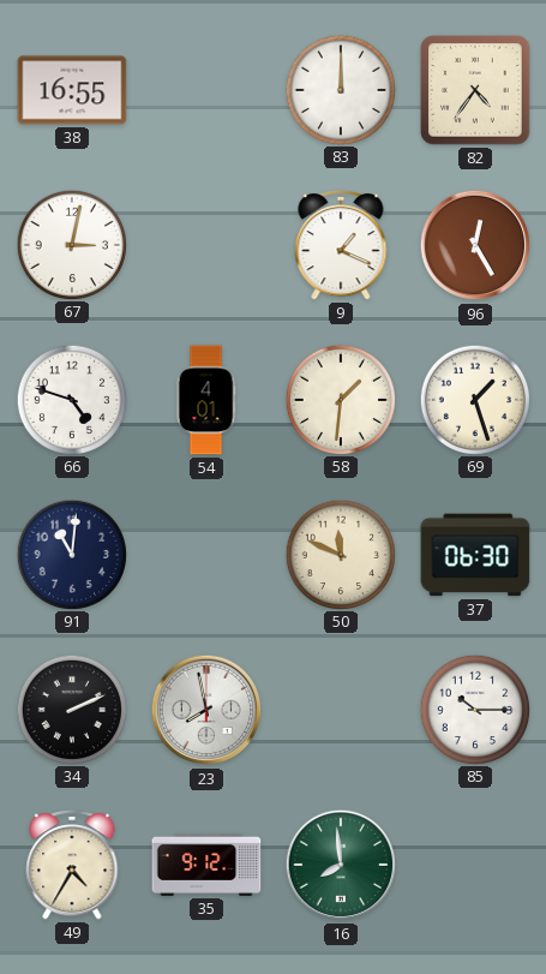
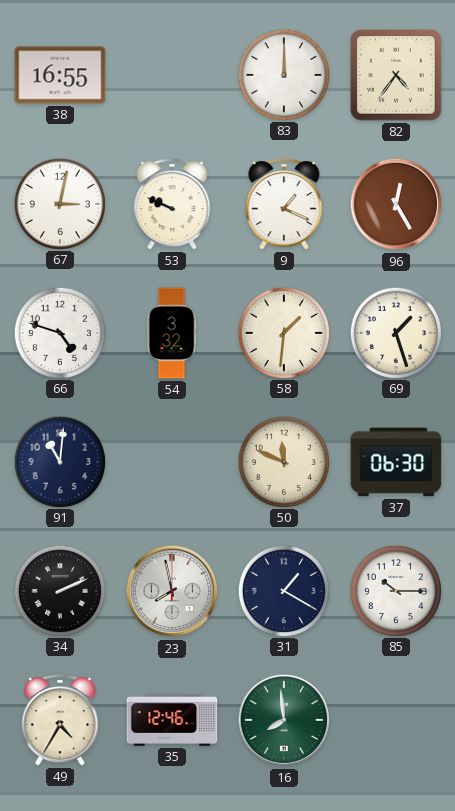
53: none -> 9:49
54: 4:01 -> 3:32
31: none -> 1:20
35: 9:12 -> 12:46
